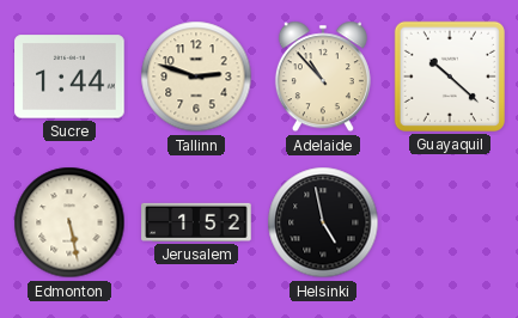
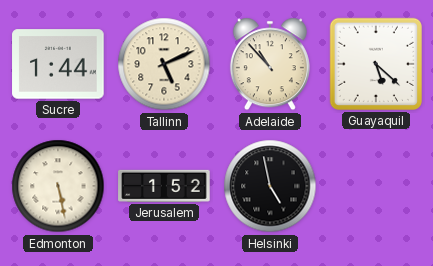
Tallinn: 2:48 -> 5:11
Guayaquil: 10:22 -> 5:22
